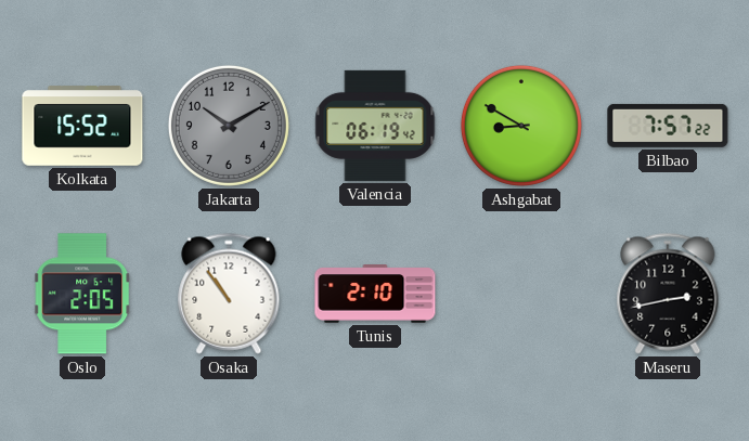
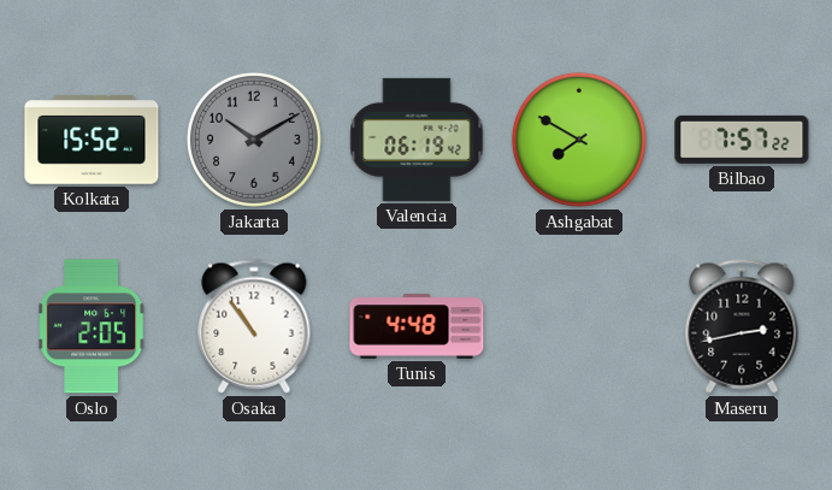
Ashgabat: 8:50 -> 7:50
Tunis: 2:10 -> 4:48
